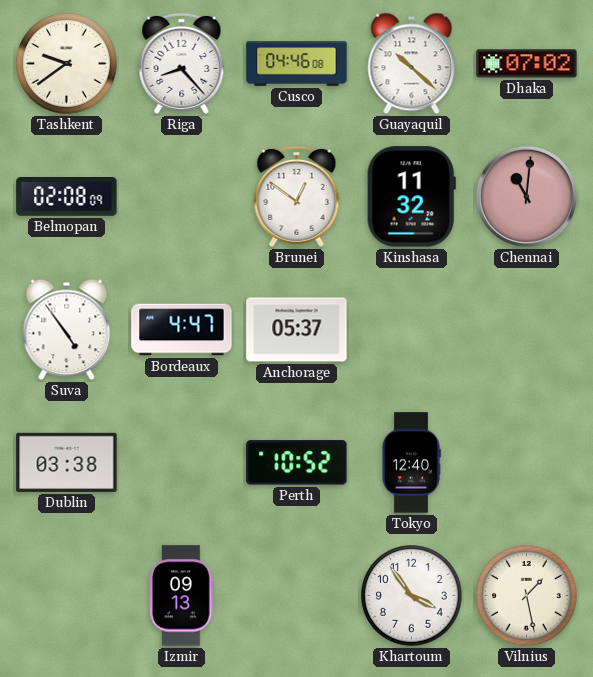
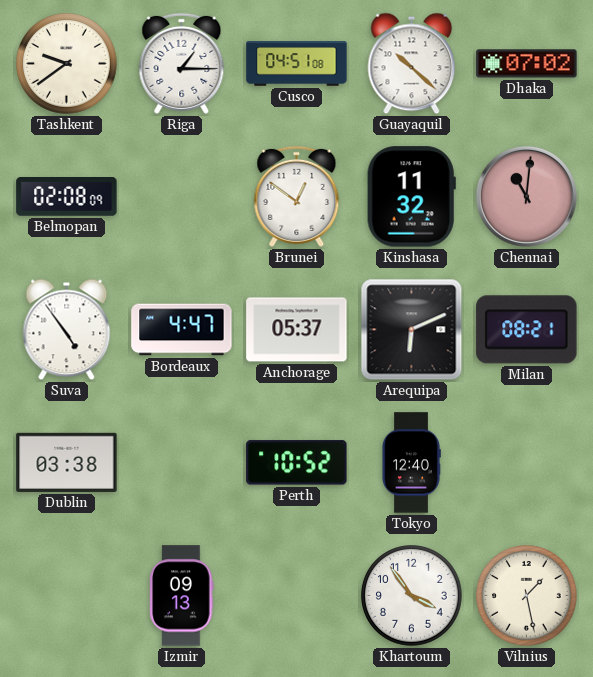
Riga: 8:23 -> 1:15
Cusco: 04:46 -> 04:51
Arequipa: none -> 6:11
Milan: none -> 08:21
